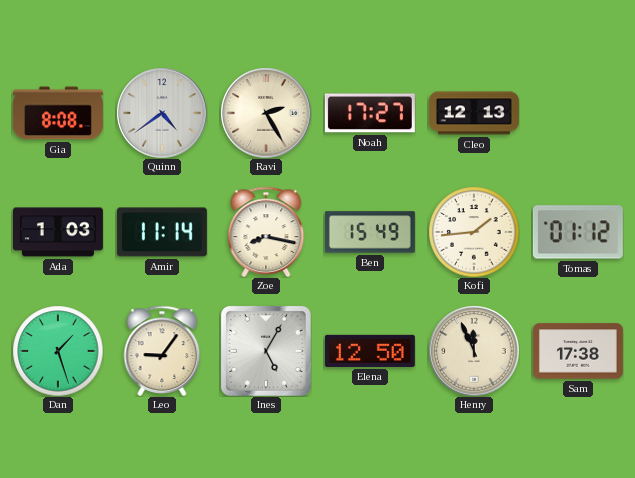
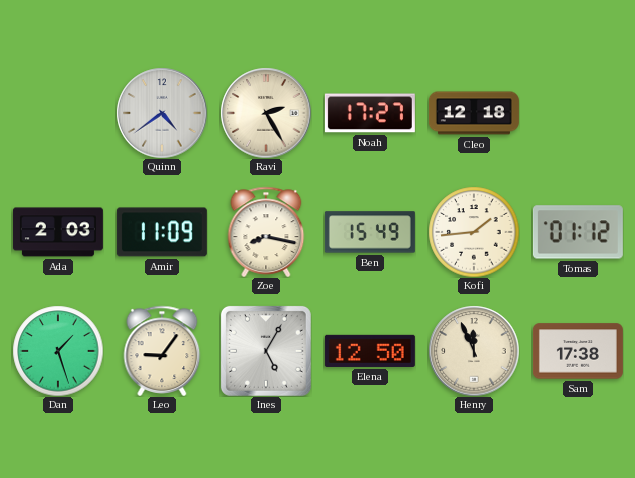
Gia: 8:08 -> none
Cleo: 12:13 -> 12:18
Ada: 1:03 -> 2:03
Amir: 11:14 -> 11:09
